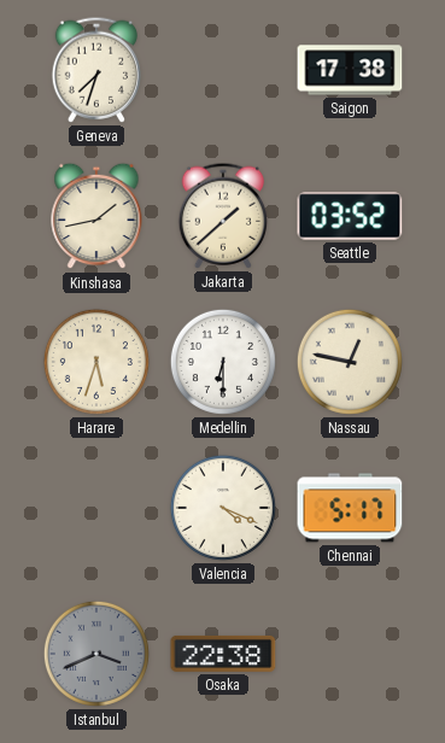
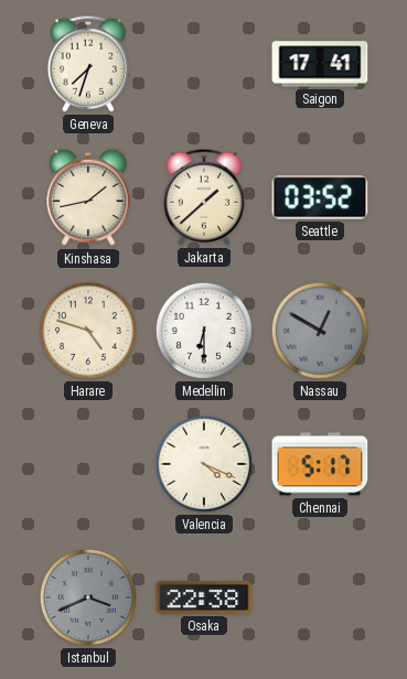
Saigon: 17:38 -> 17:41
Harare: 5:33 -> 4:48
Nassau: 12:47 -> 12:50
Nassau dial: cream -> grey
